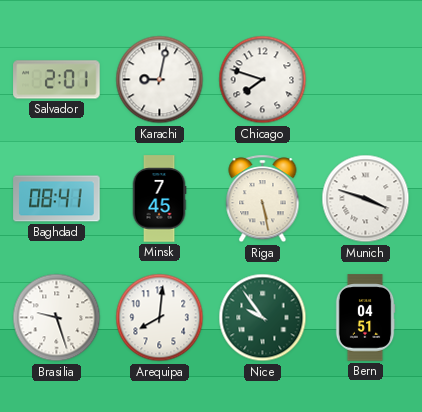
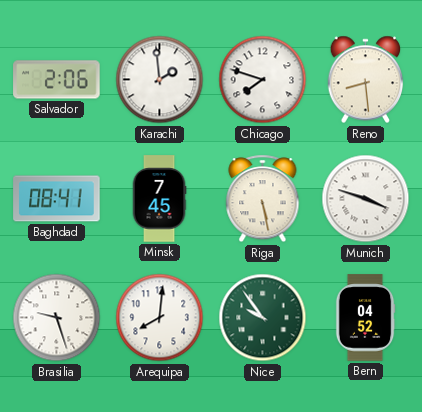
Salvador: 2:01 -> 2:06
Karachi: 9:02 -> 1:59
Reno: none -> 8:29
Bern: 04:51 -> 04:52
